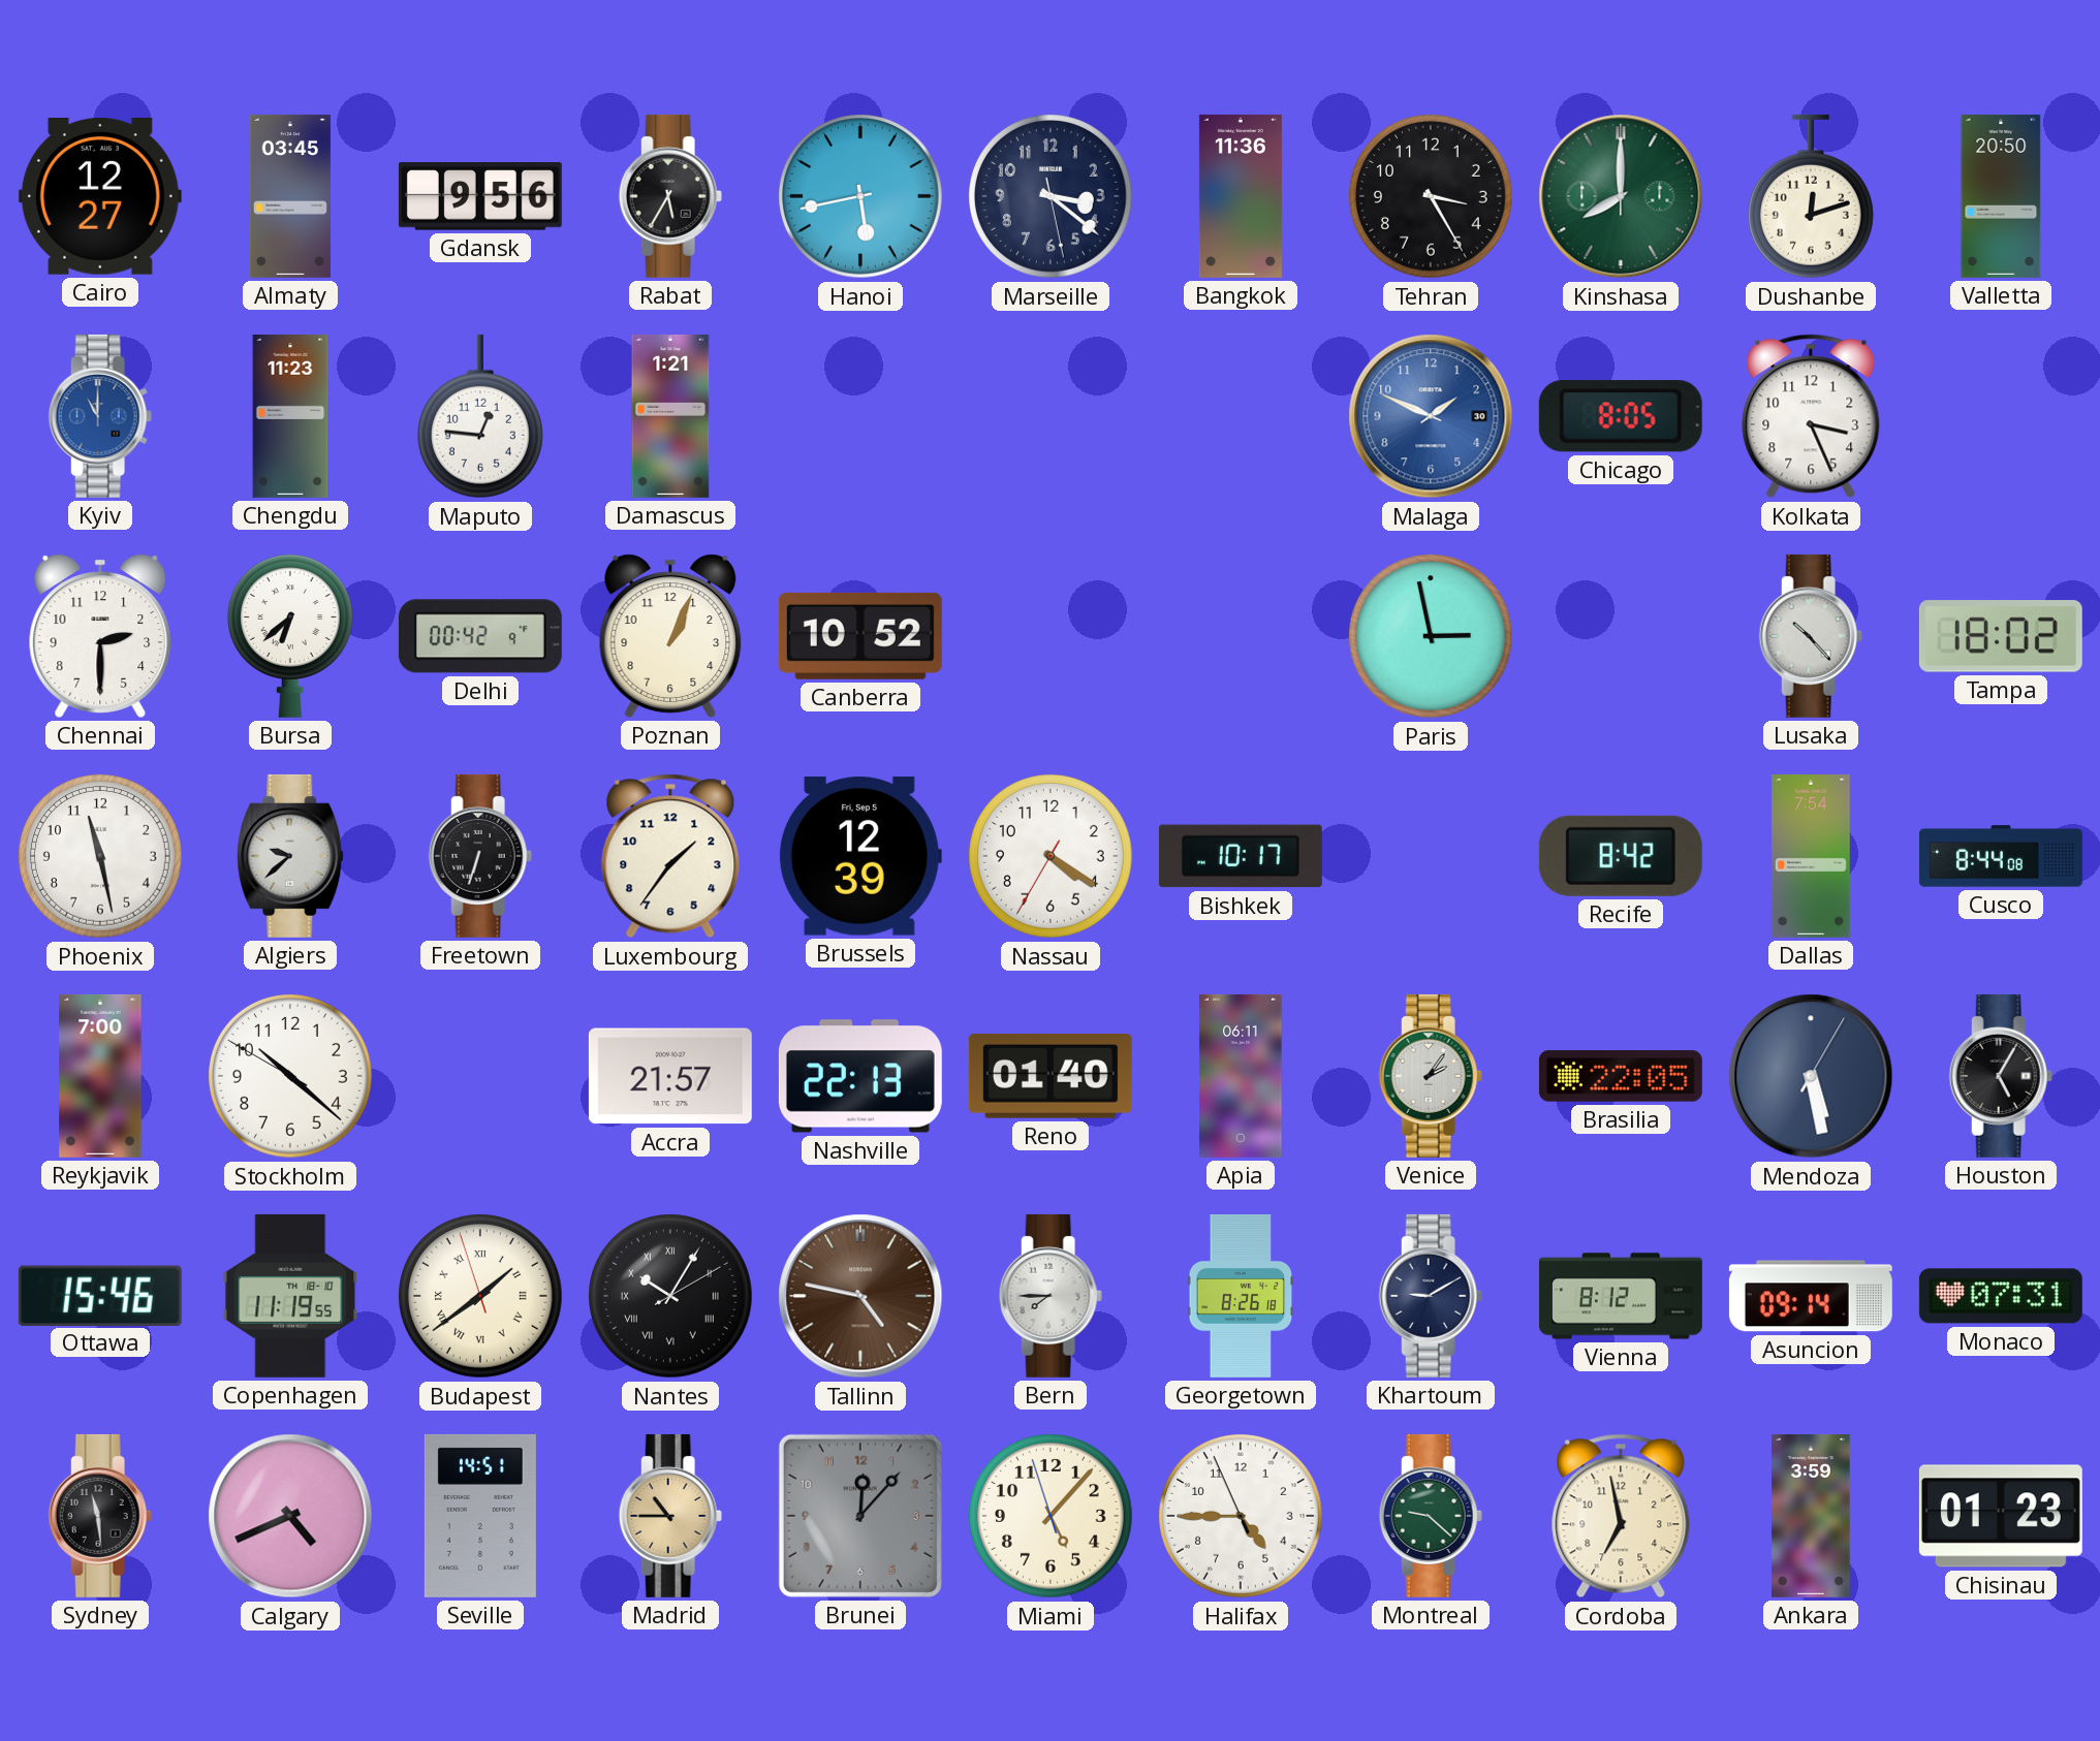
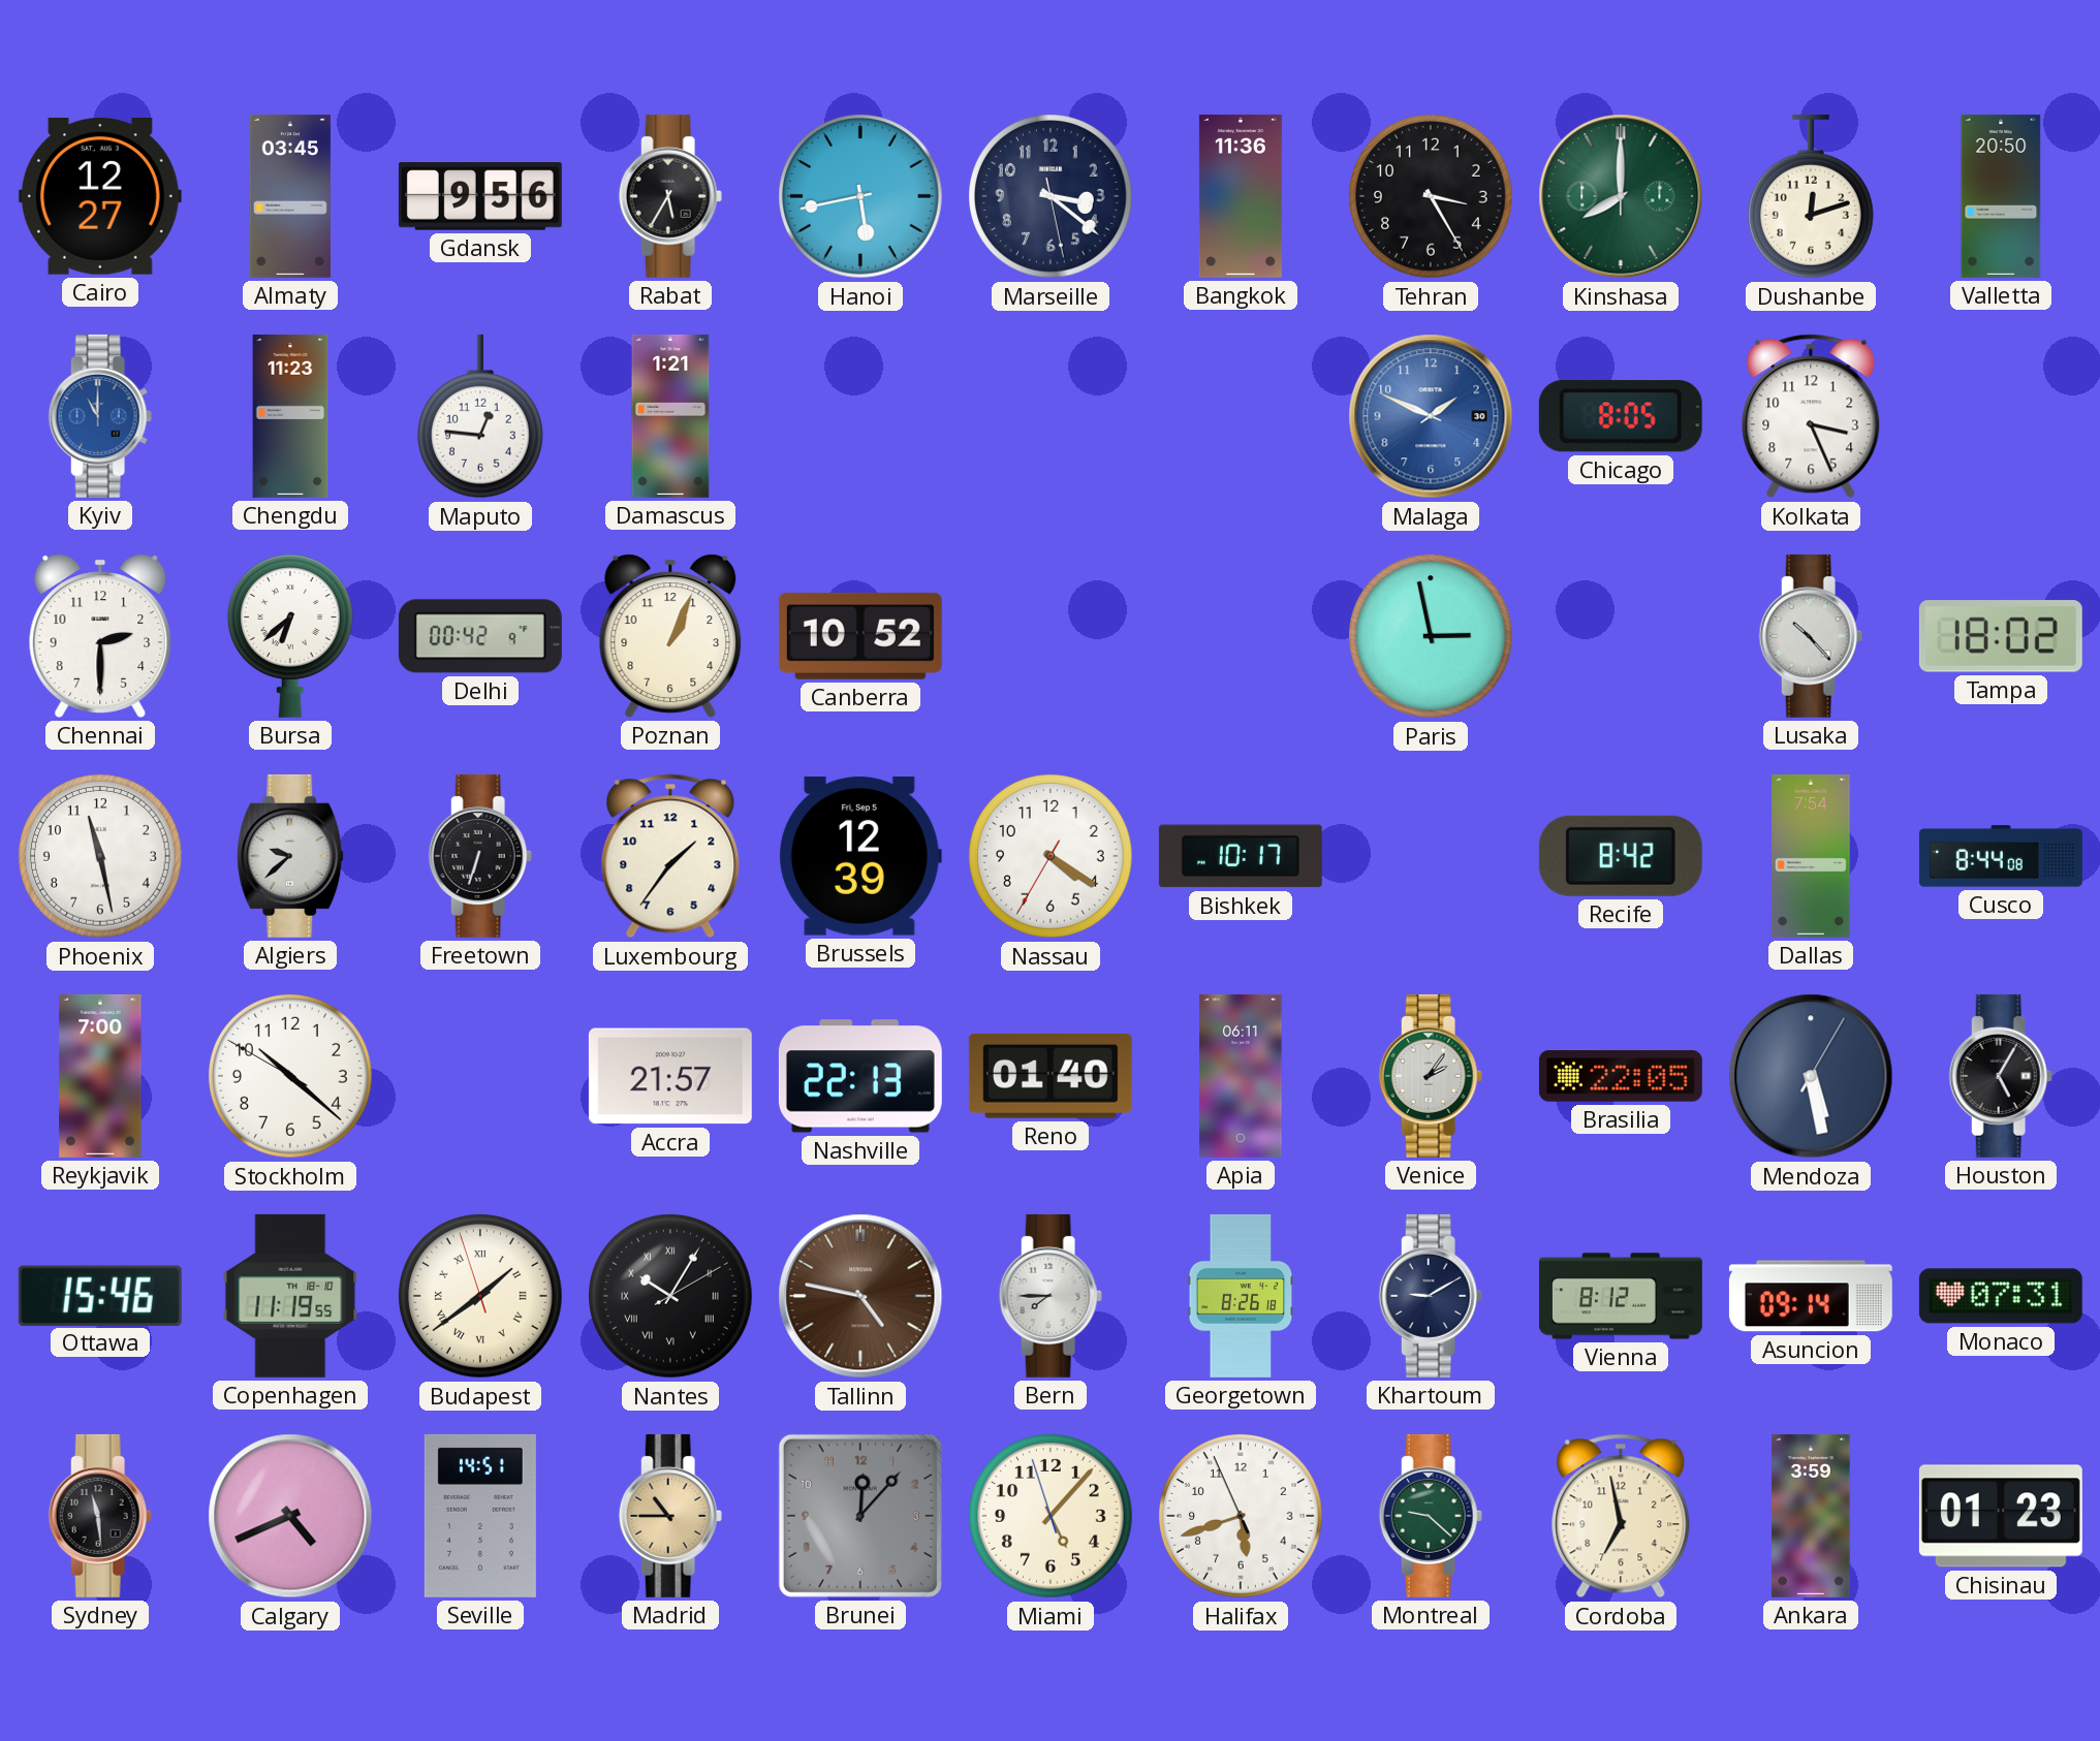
Halifax: 4:44 -> 5:41
